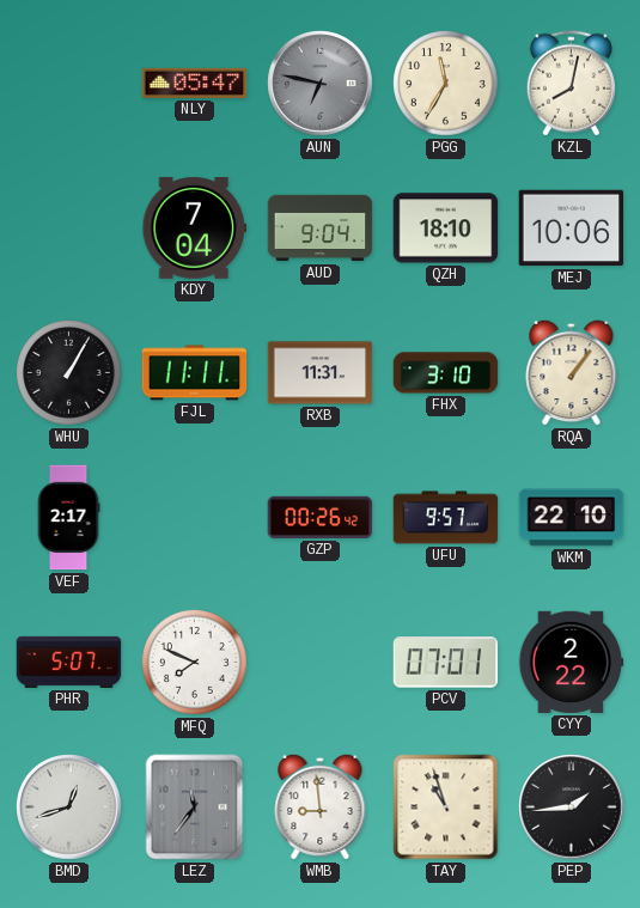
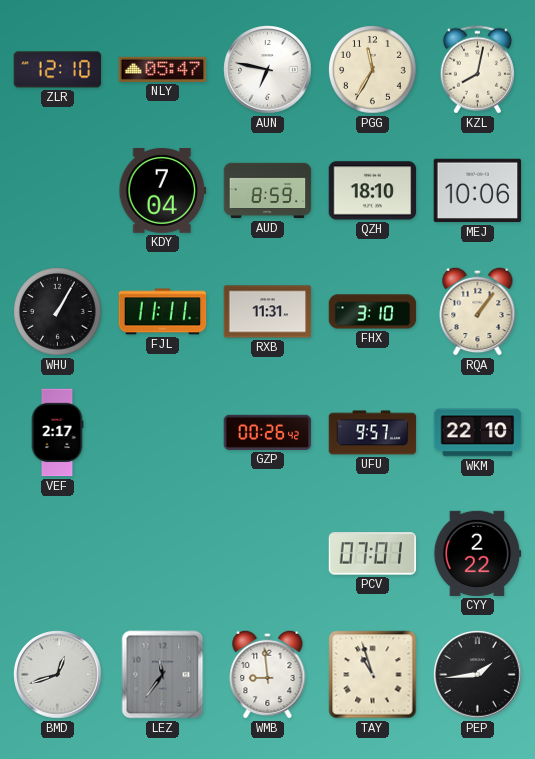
ZLR: none -> 12:10
AUN dial: grey -> white
AUD: 9:04 -> 8:59
PHR: 5:07 -> none
MFQ: 7:49 -> none
